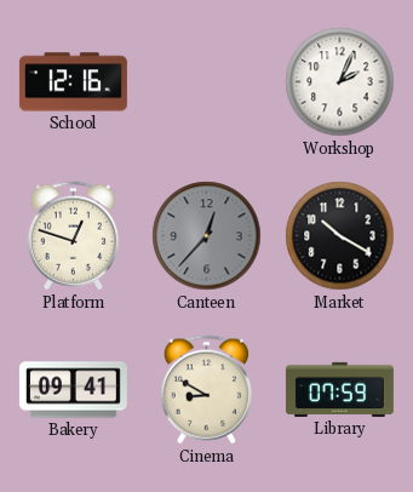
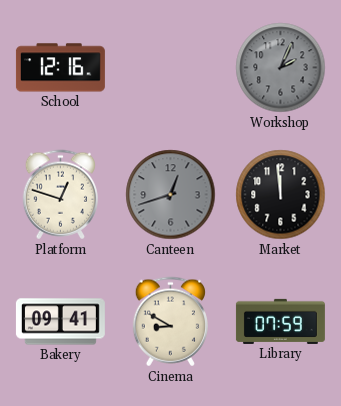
Workshop dial: white -> grey
Canteen: 12:37 -> 12:42
Market: 10:20 -> 11:59
